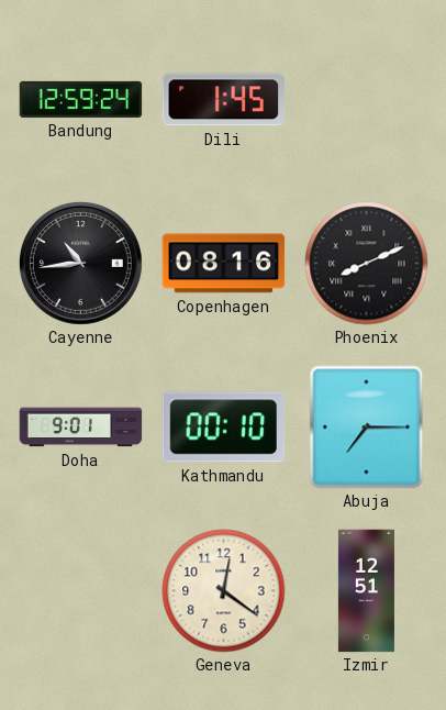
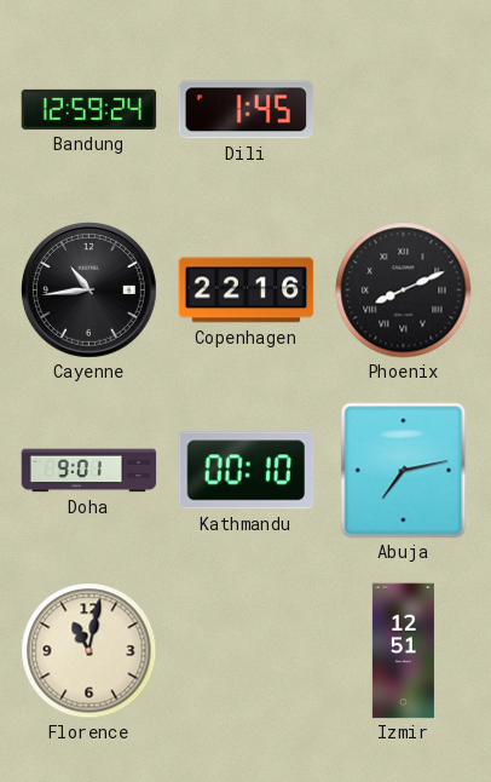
Copenhagen: 08:16 -> 22:16
Abuja: 7:15 -> 7:13
Florence: none -> 11:02
Geneva: 12:21 -> none
